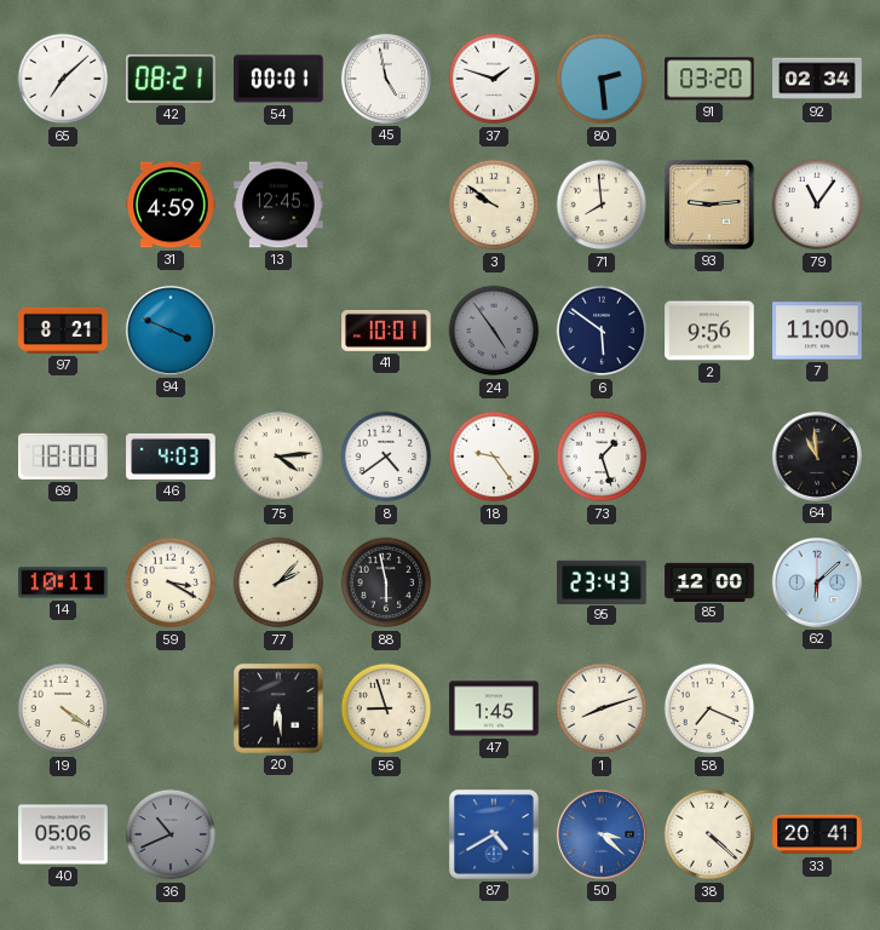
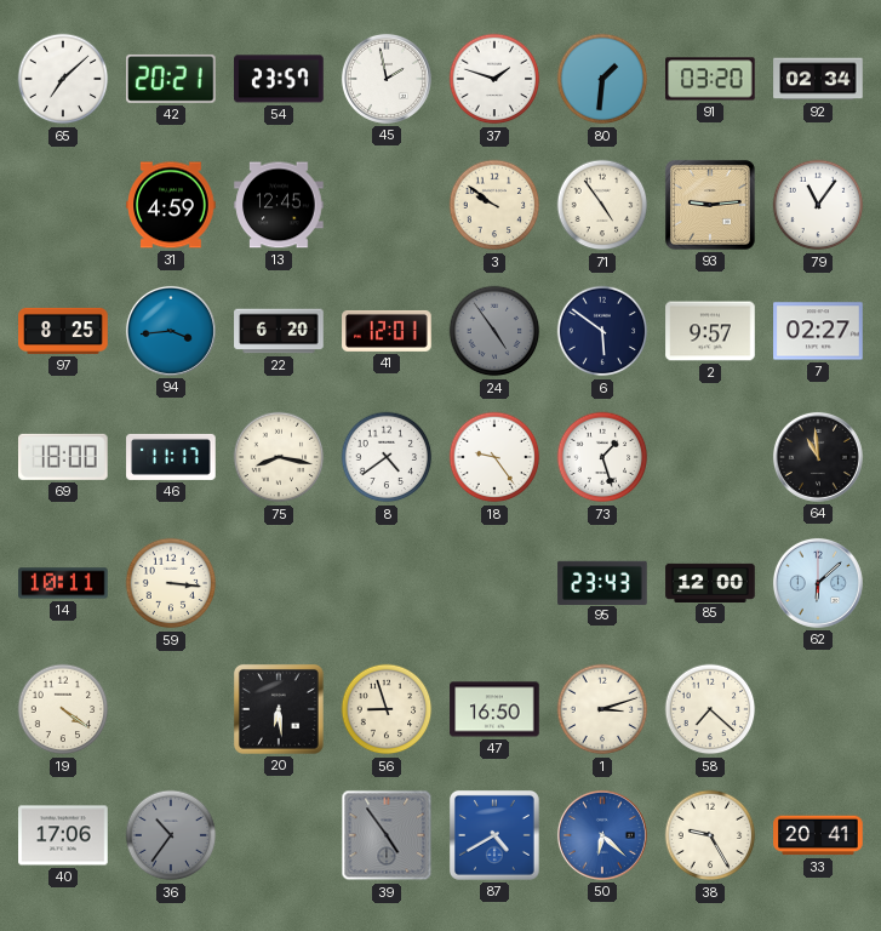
42: 08:21 -> 20:21
54: 00:01 -> 23:57
45: 4:58 -> 1:58
80: 2:29 -> 1:31
71: 7:59 -> 4:54
97: 8:21 -> 8:25
94: 3:49 -> 3:44
22: none -> 6:20
41: 10:01 -> 12:01
2: 9:56 -> 9:57
7: 11:00 -> 02:27
46: 4:03 -> 11:17
75: 4:14 -> 8:17
59: 3:20 -> 3:16
77: 2:07 -> none
88: 5:58 -> none
47: 1:45 -> 16:50
1: 8:12 -> 3:12
58: 7:19 -> 7:22
40: 05:06 -> 17:06
36: 10:41 -> 10:36
39: none -> 4:54
50: 3:22 -> 6:22
38: 4:22 -> 9:25
